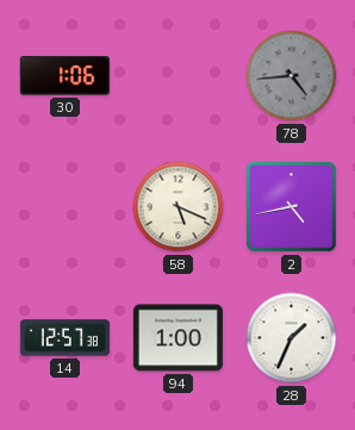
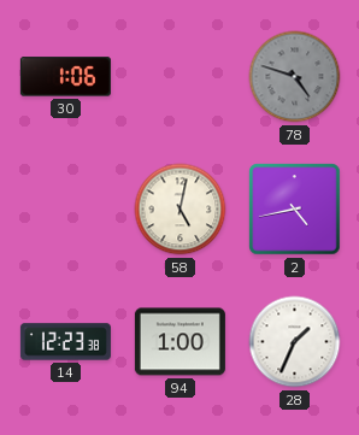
78: 4:44 -> 4:48
58: 5:19 -> 5:02
14: 12:57 -> 12:23
